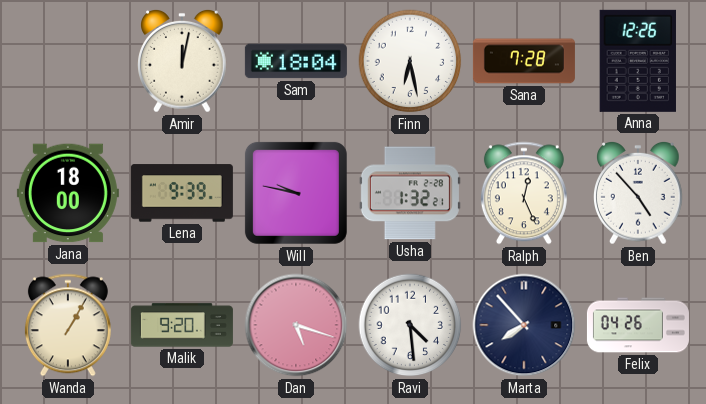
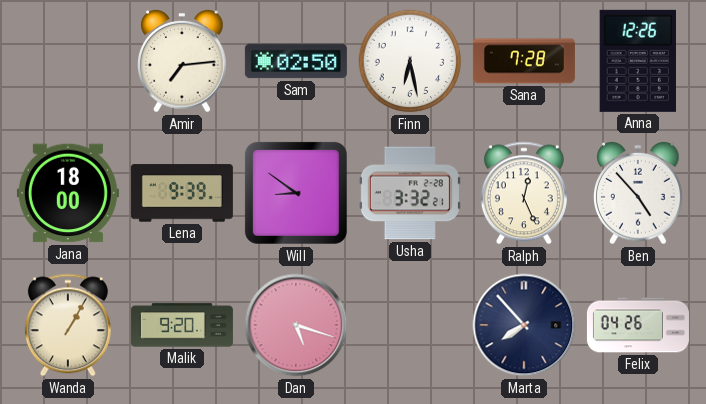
Amir: 12:02 -> 7:14
Sam: 18:04 -> 02:50
Will: 9:47 -> 8:51
Usha: 1:32 -> 3:32
Ravi: 4:29 -> none
